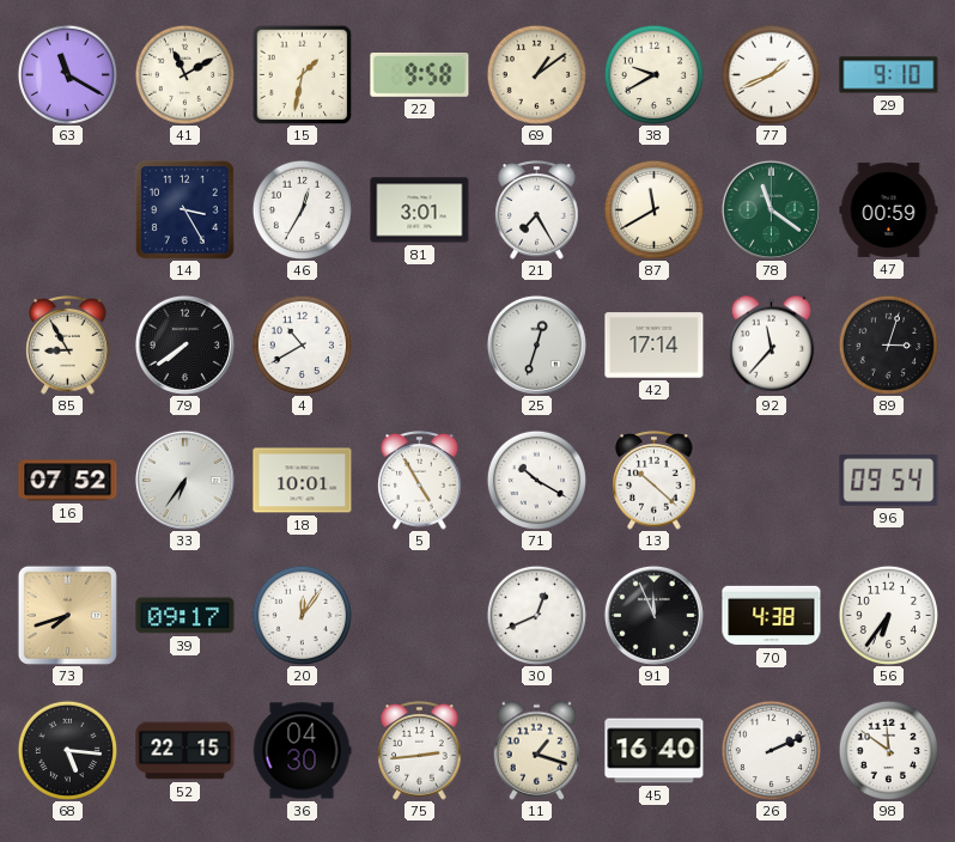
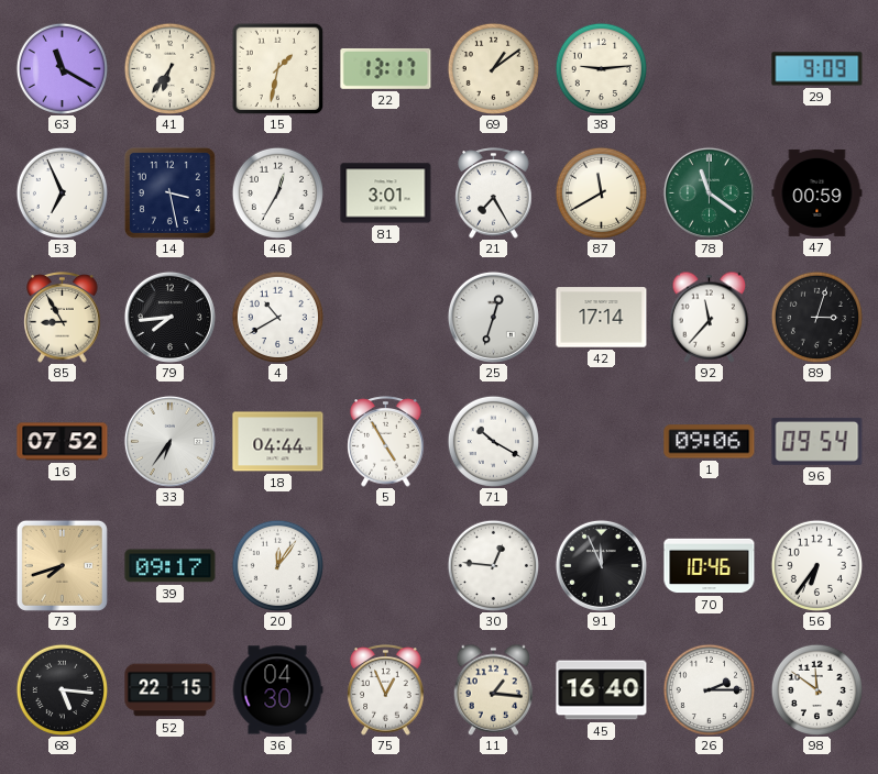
41: 11:10 -> 6:36
22: 9:58 -> 13:17
38: 9:40 -> 9:14
77: 1:41 -> none
29: 9:10 -> 9:09
53: none -> 6:56
14: 3:25 -> 3:28
79: 7:39 -> 7:44
18: 10:01 -> 04:44
13: 10:22 -> none
1: none -> 09:06
30: 12:41 -> 12:46
70: 4:38 -> 10:46
75: 2:44 -> 12:56
11: 1:18 -> 1:16
26: 2:11 -> 2:15
